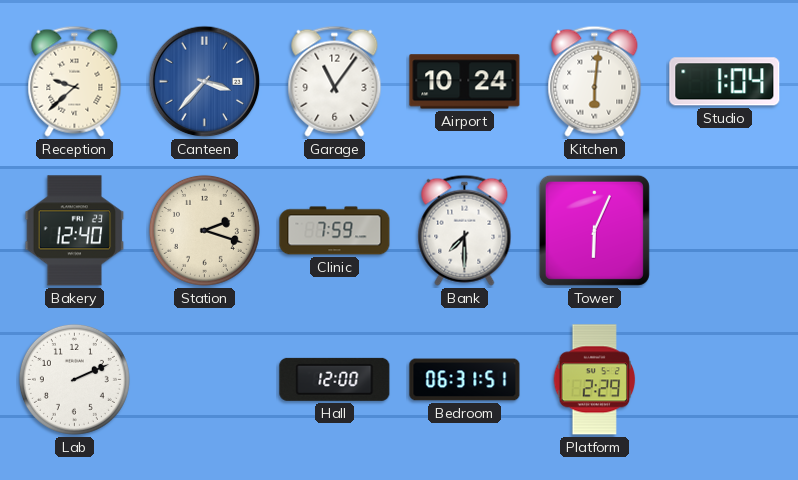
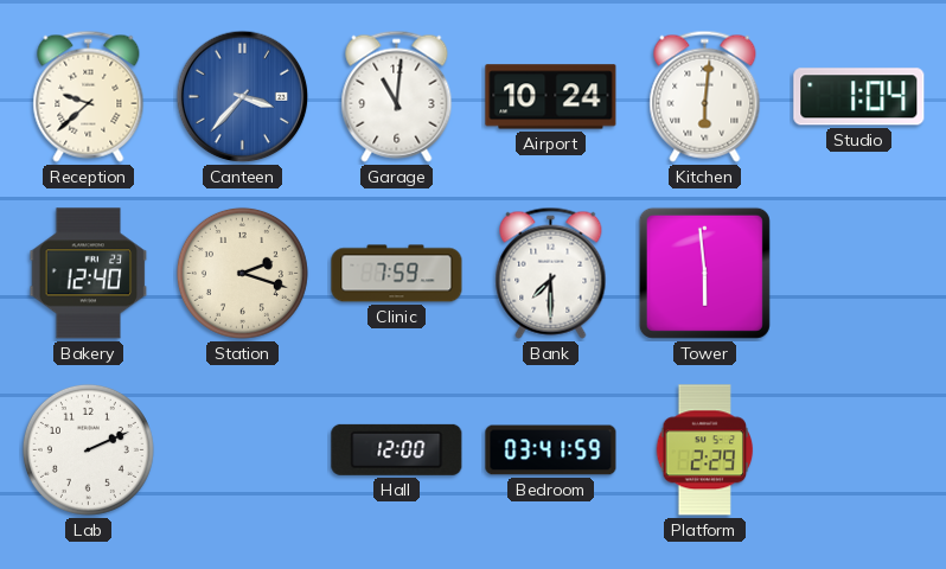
Garage: 11:06 -> 11:01
Tower: 6:04 -> 5:59
Bedroom: 06:31 -> 03:41
